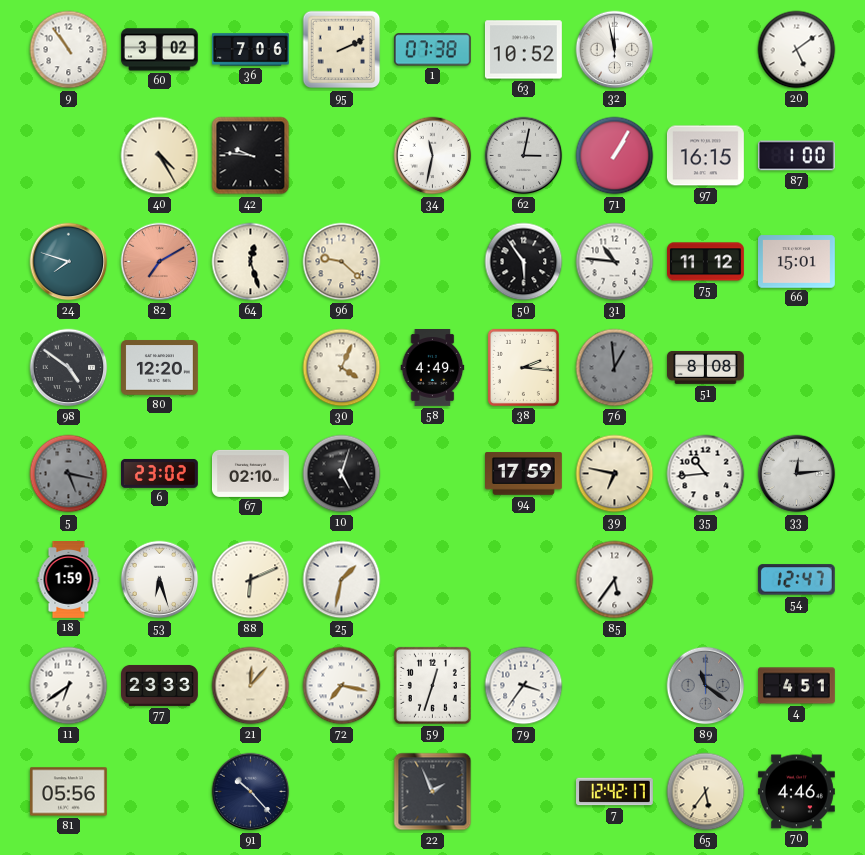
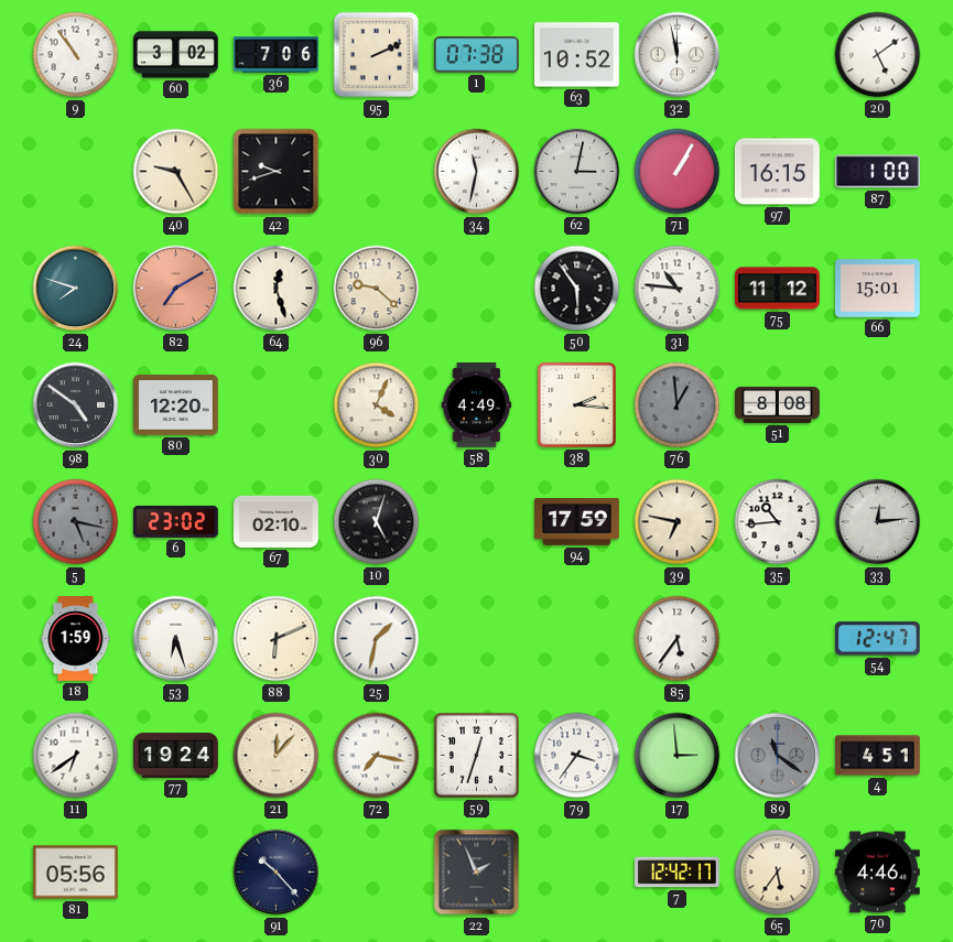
40: 4:25 -> 9:25
42: 9:46 -> 9:42
77: 23:33 -> 19:24
17: none -> 2:59
